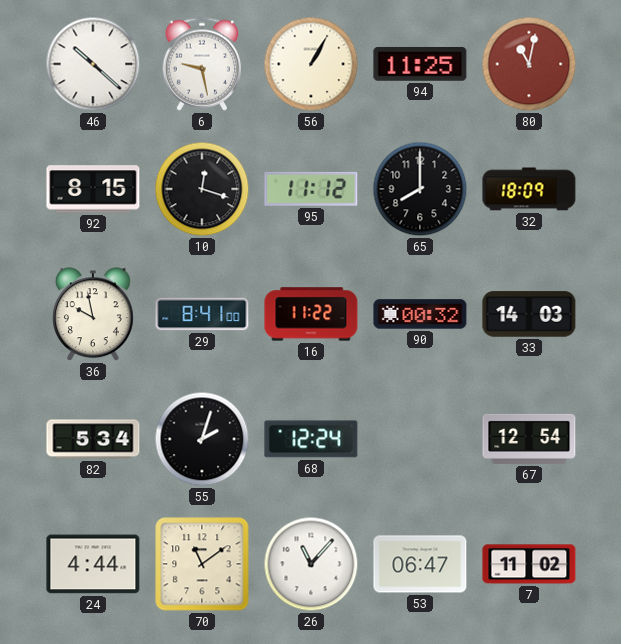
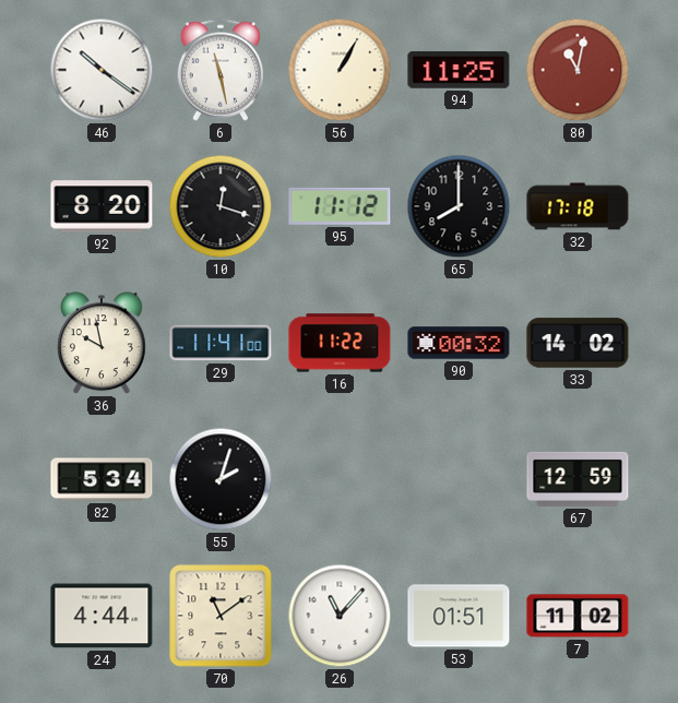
46: 10:22 -> 10:21
6: 9:28 -> 11:28
92: 8:15 -> 8:20
32: 18:09 -> 17:18
29: 8:41 -> 11:41
33: 14:03 -> 14:02
68: 12:24 -> none
67: 12:54 -> 12:59
53: 06:47 -> 01:51
